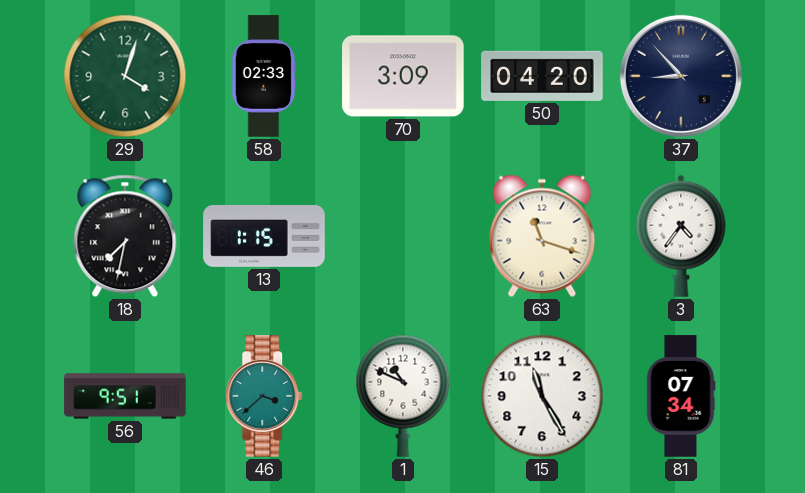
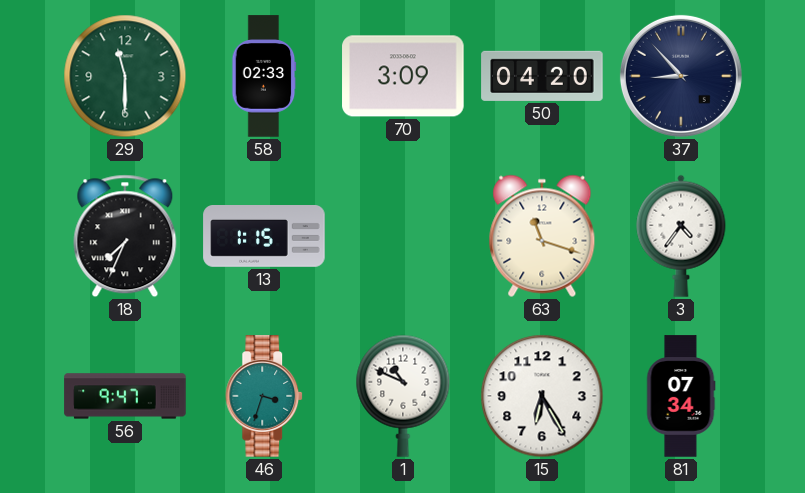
29: 4:03 -> 11:30
18: 7:32 -> 7:34
56: 9:51 -> 9:47
46: 3:38 -> 3:33
15: 11:25 -> 6:25
